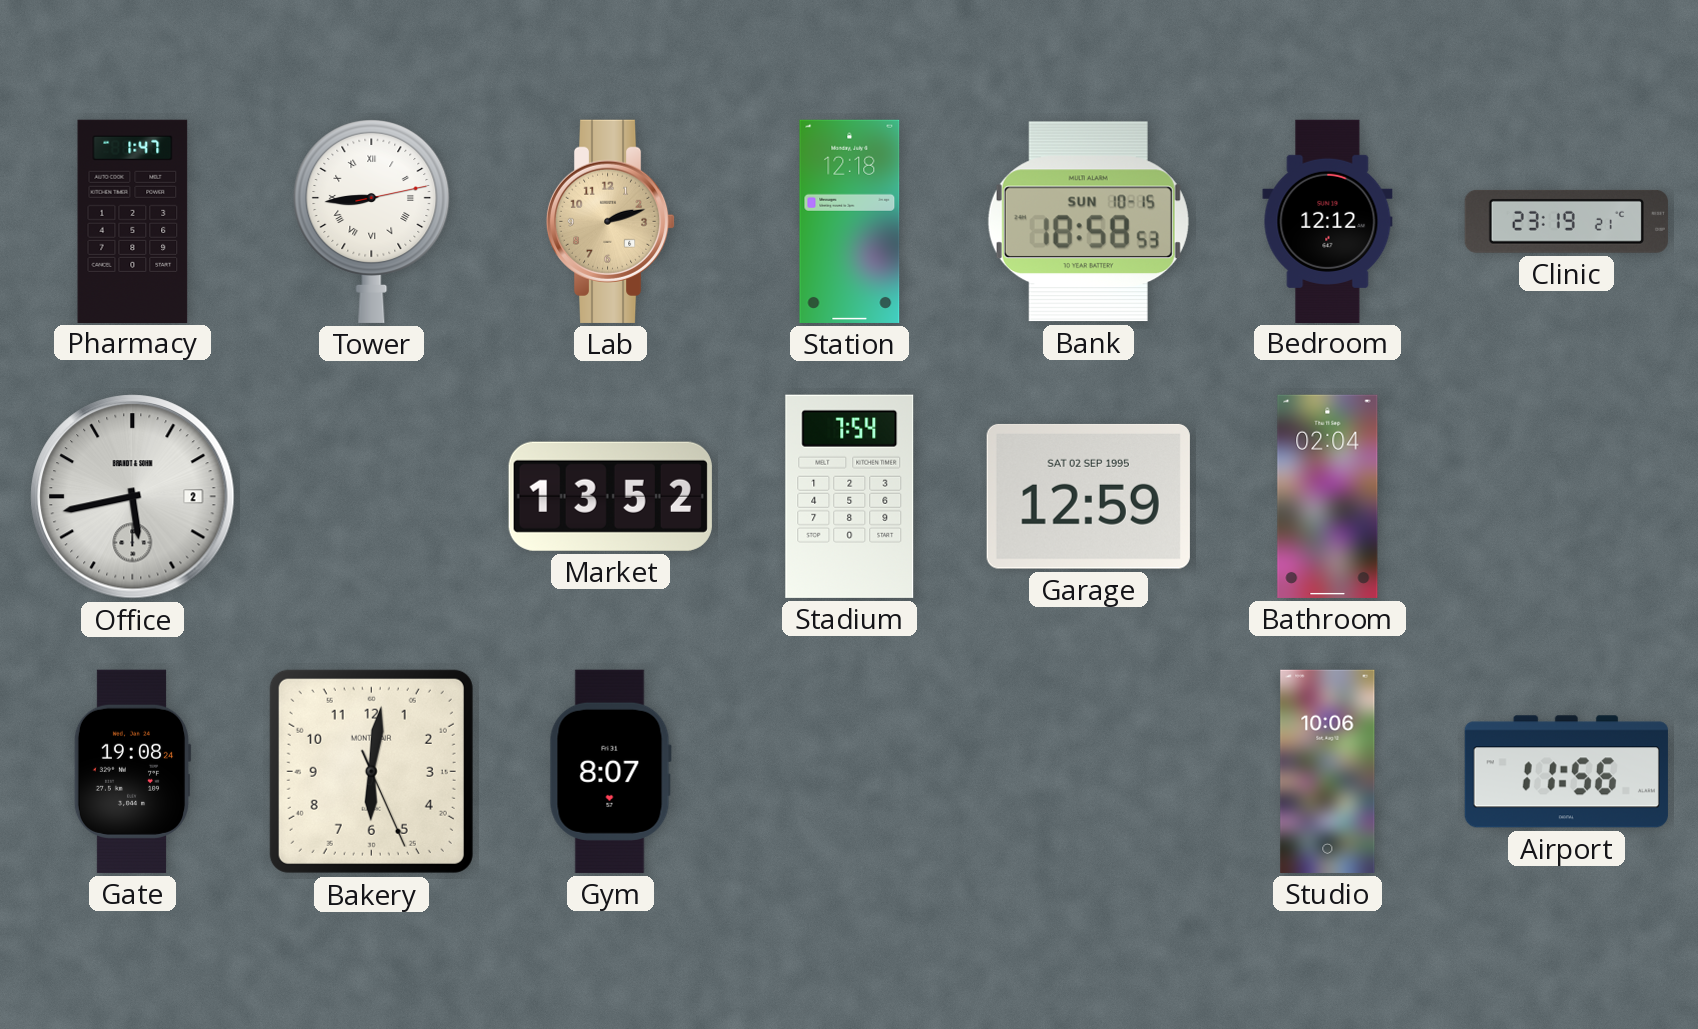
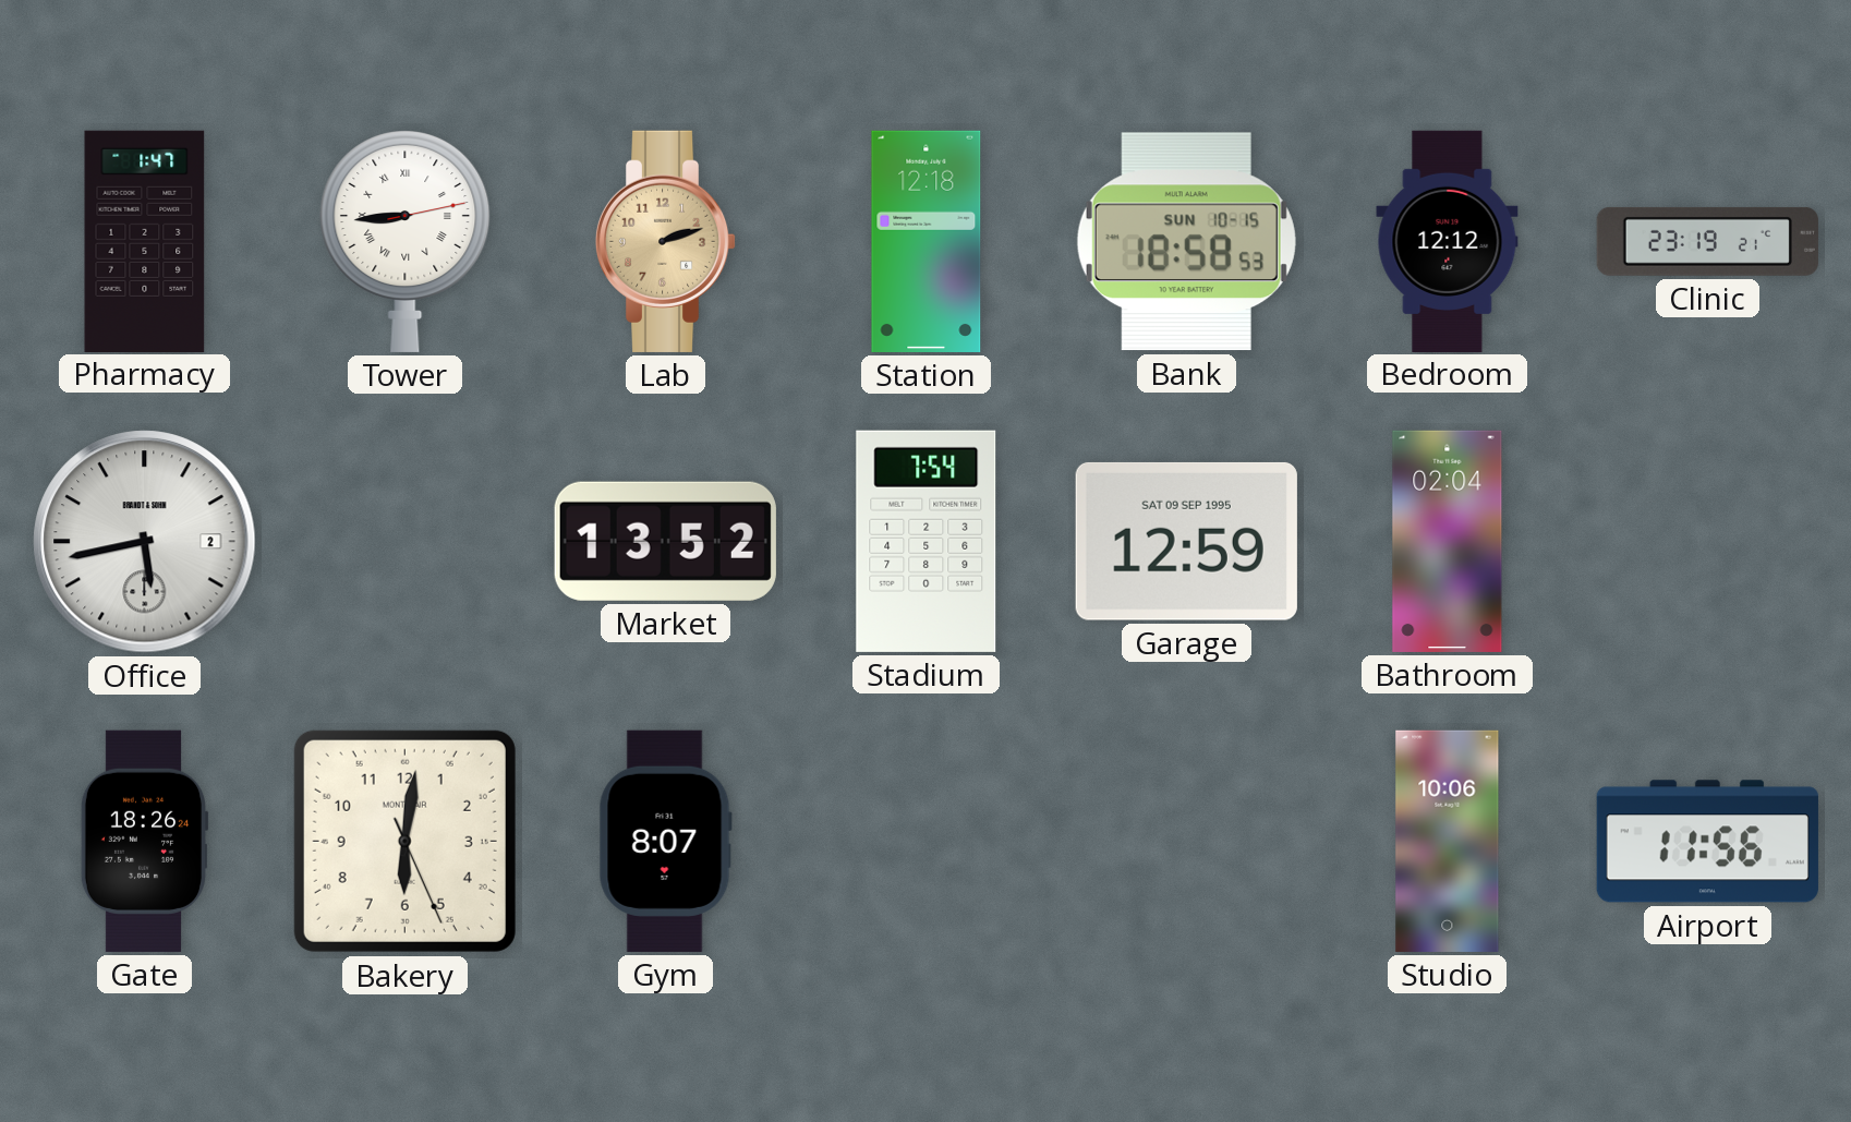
Garage date: SAT 02 SEP 1995 -> SAT 09 SEP 1995
Gate: 19:08 -> 18:26
